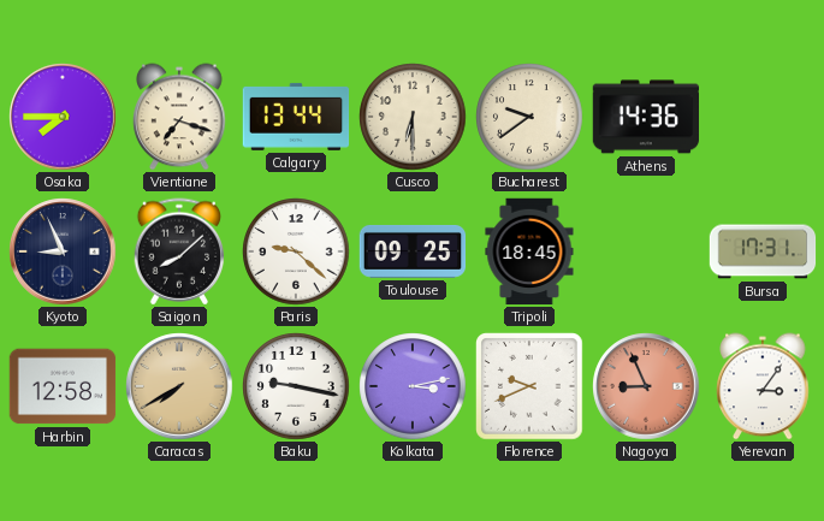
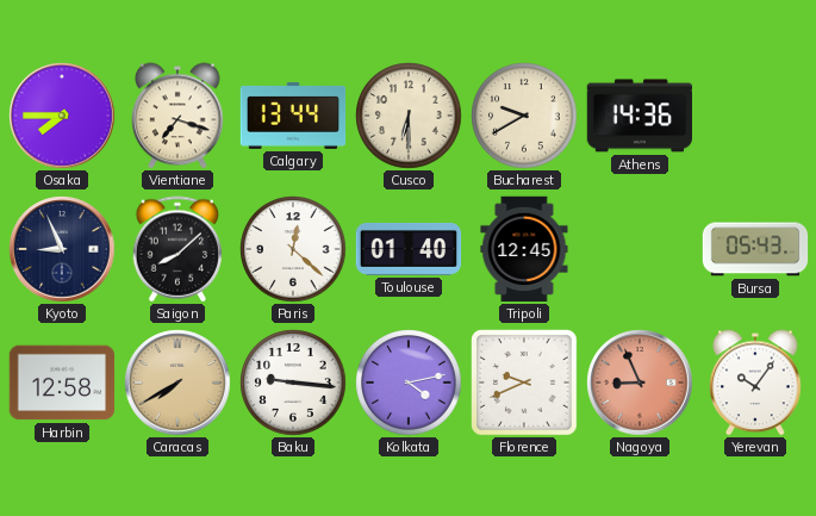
Bucharest: 9:39 -> 9:40
Paris: 9:22 -> 12:22
Toulouse: 09:25 -> 01:40
Tripoli: 18:45 -> 12:45
Bursa: 17:31 -> 05:43
Baku: 9:17 -> 9:16
Kolkata: 3:13 -> 4:13
Yerevan: 3:06 -> 10:06
